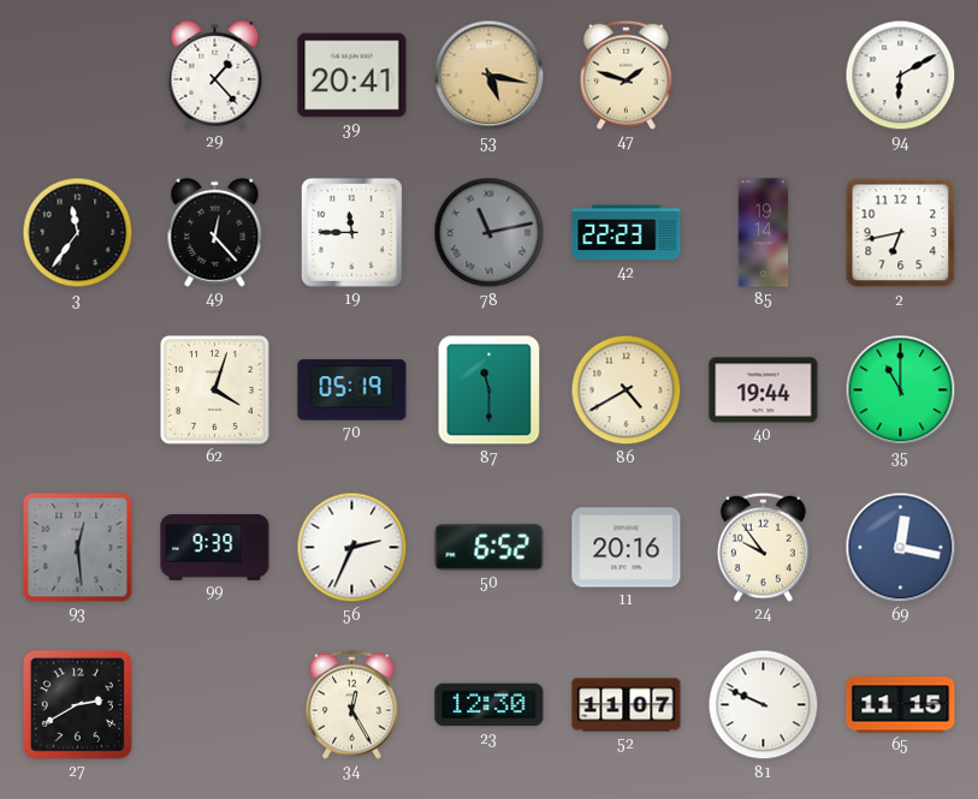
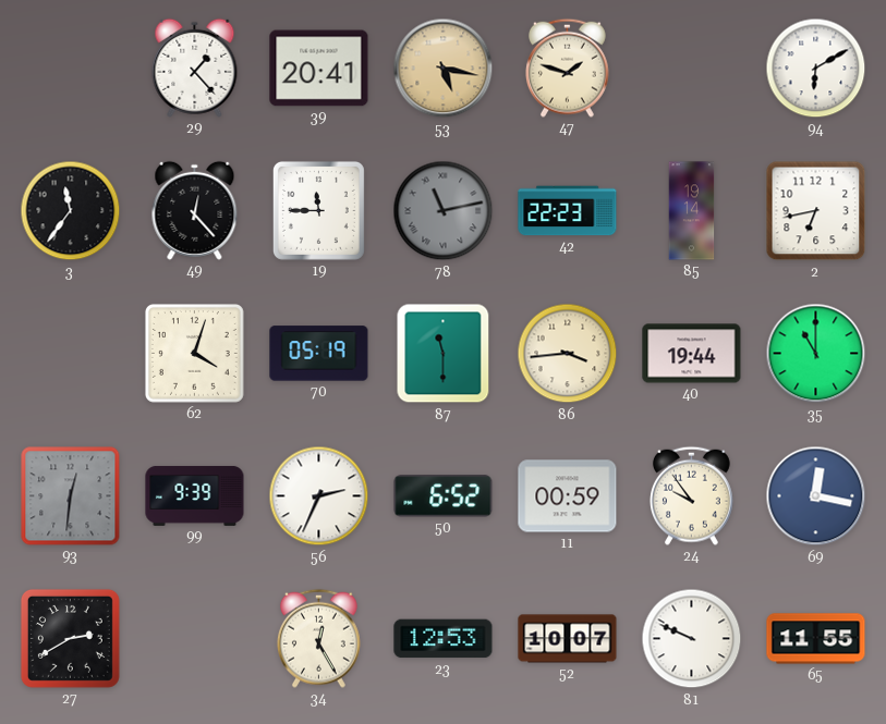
86: 4:40 -> 3:44
93: 12:29 -> 12:31
11: 20:16 -> 00:59
23: 12:30 -> 12:53
52: 11:07 -> 10:07
65: 11:15 -> 11:55
